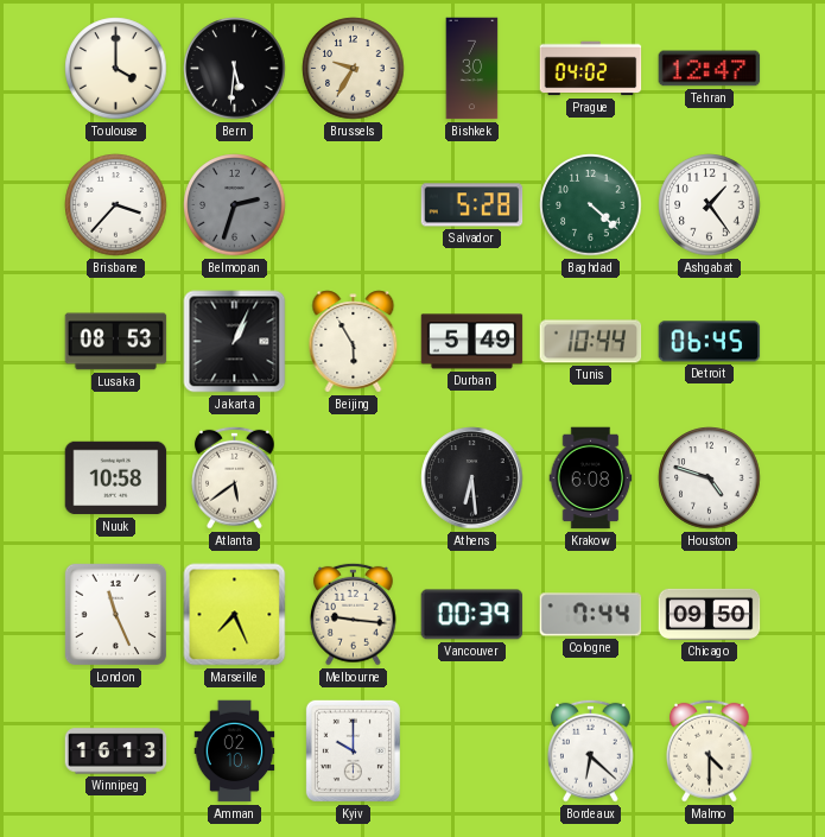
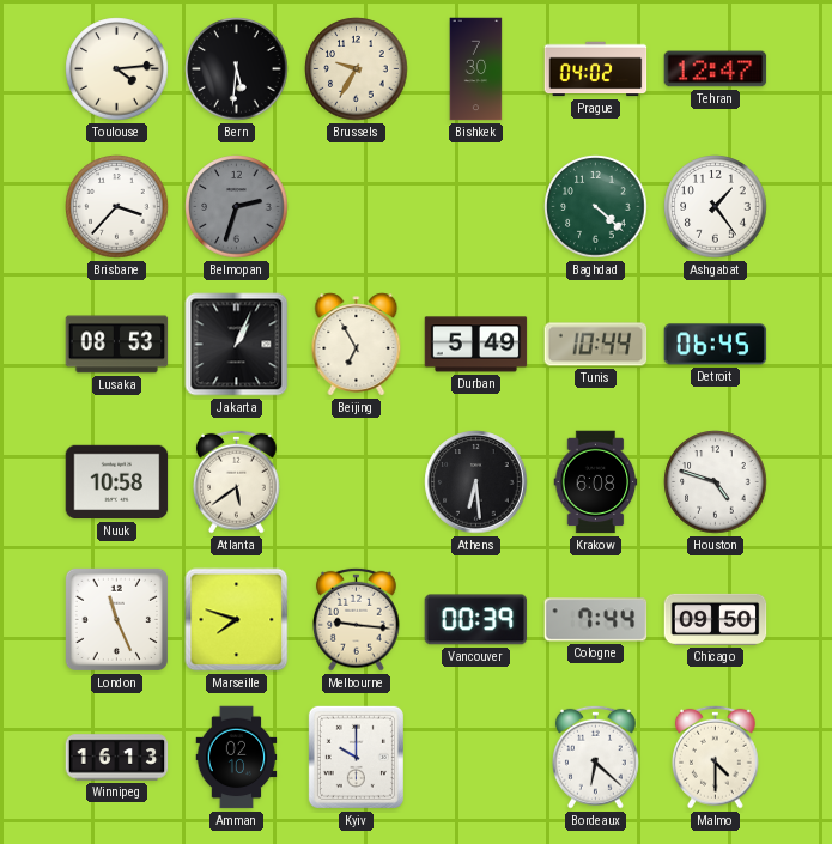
Toulouse: 4:00 -> 4:14
Salvador: 5:28 -> none
Beijing: 5:55 -> 6:55
Marseille: 7:26 -> 7:48
